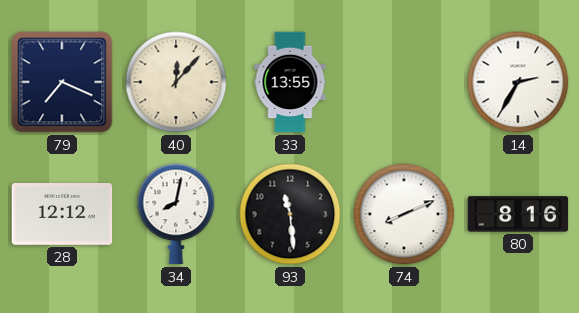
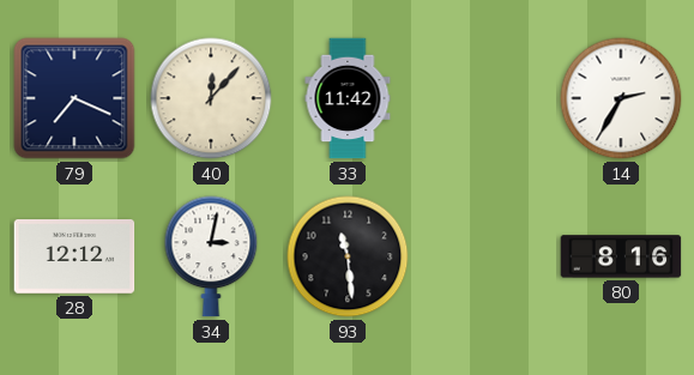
33: 13:55 -> 11:42
34: 8:02 -> 3:02
74: 8:11 -> none
